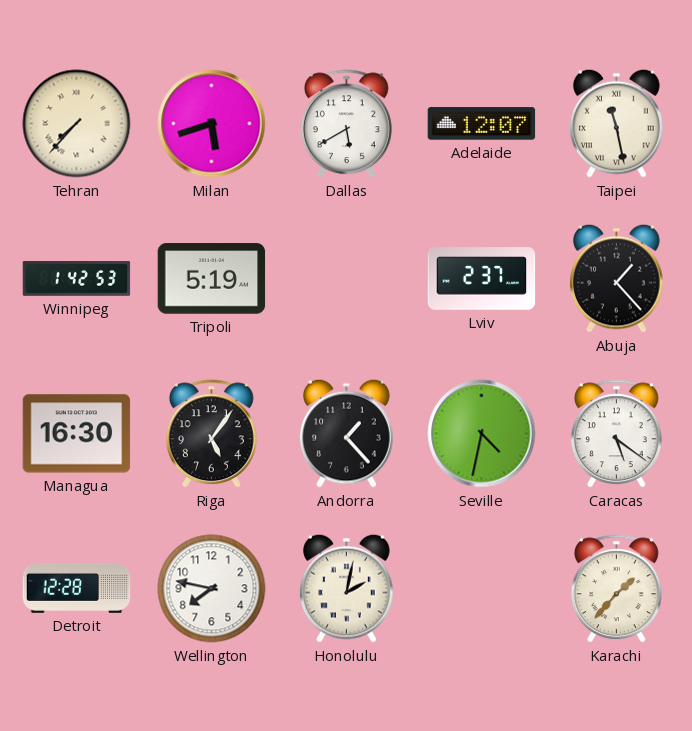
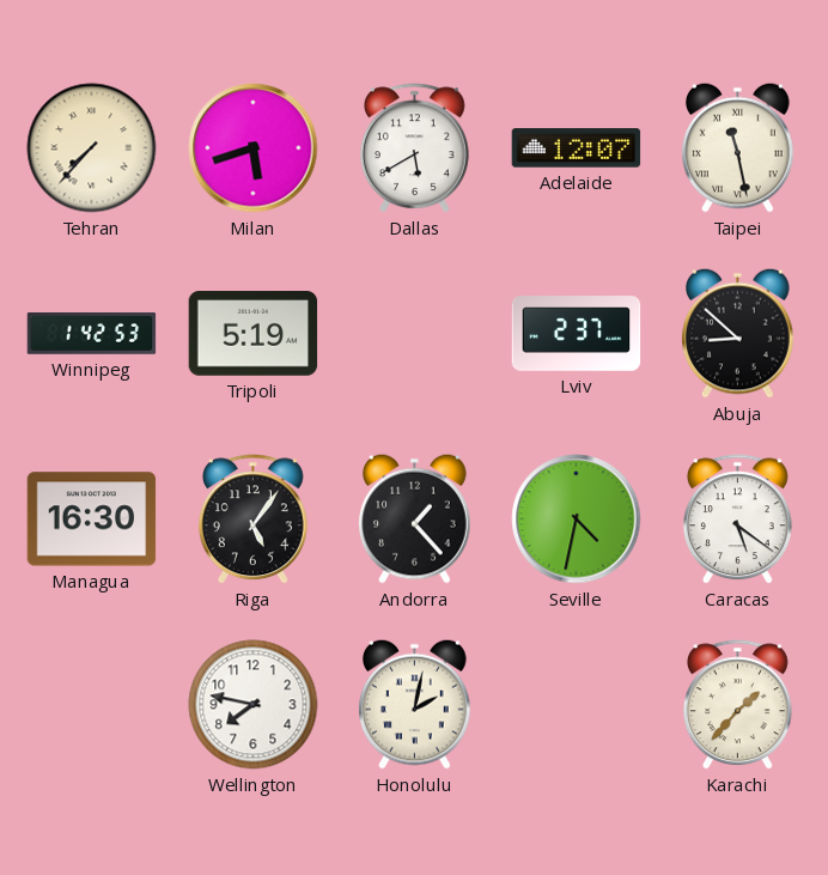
Abuja: 1:23 -> 8:52
Detroit: 12:28 -> none
